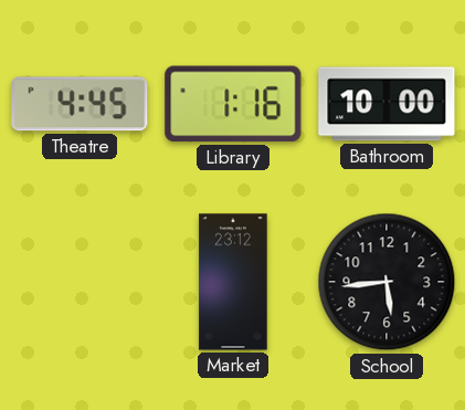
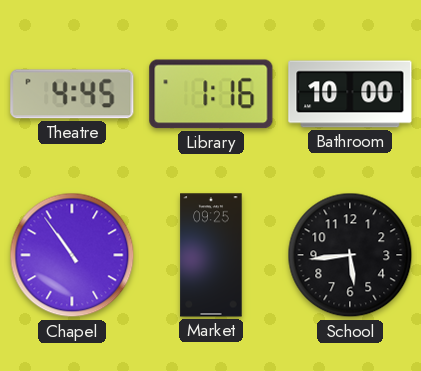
Chapel: none -> 10:54
Market: 23:12 -> 09:25
